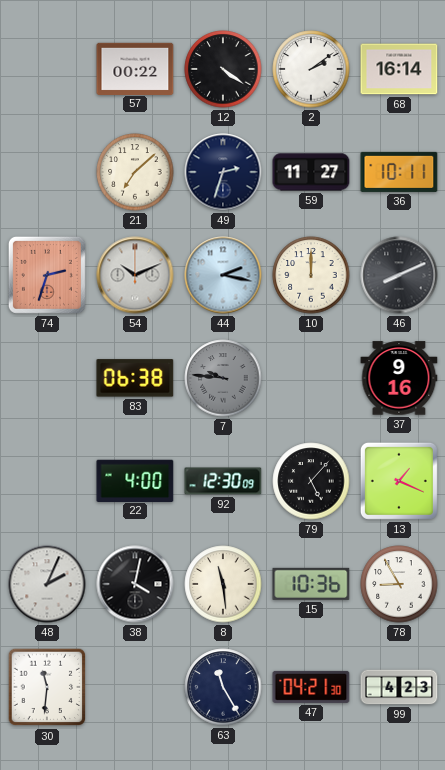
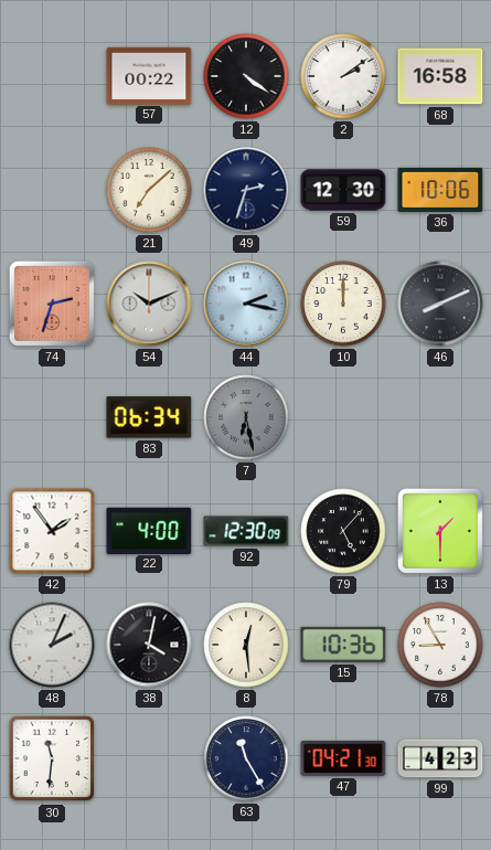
68: 16:14 -> 16:58
59: 11:27 -> 12:30
36: 10:11 -> 10:06
83: 06:38 -> 06:34
7: 9:46 -> 6:28
37: 9:16 -> none
42: none -> 1:54
13: 1:19 -> 1:30
8: 11:29 -> 12:29
